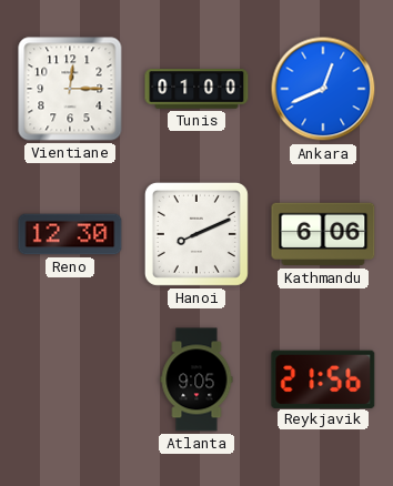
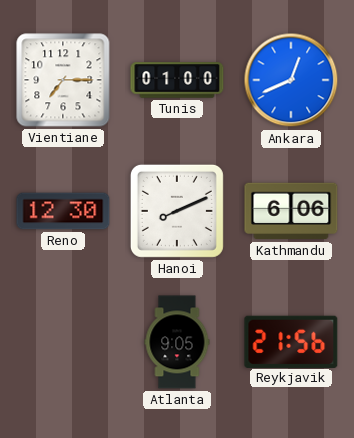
Vientiane: 12:15 -> 7:15
